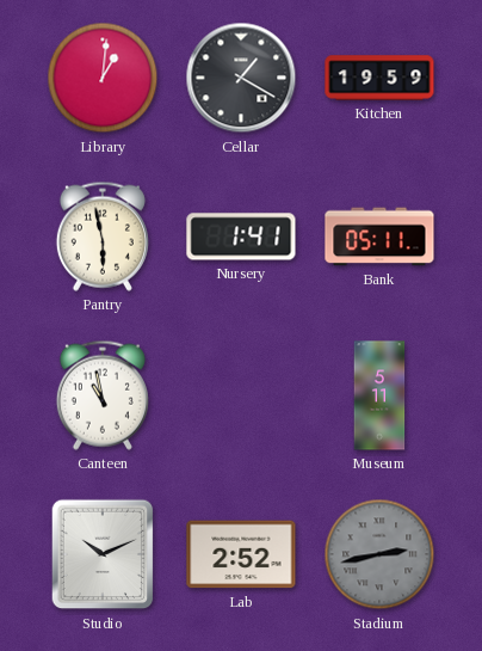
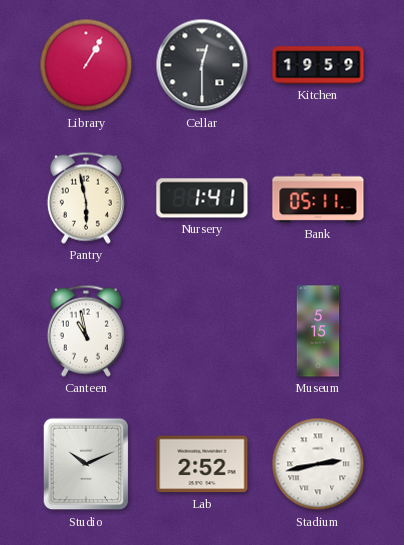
Library: 1:01 -> 1:05
Cellar: 1:20 -> 12:30
Museum: 5:11 -> 5:15
Stadium dial: grey -> white
